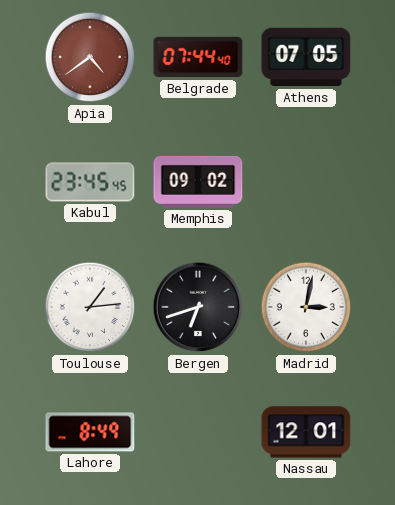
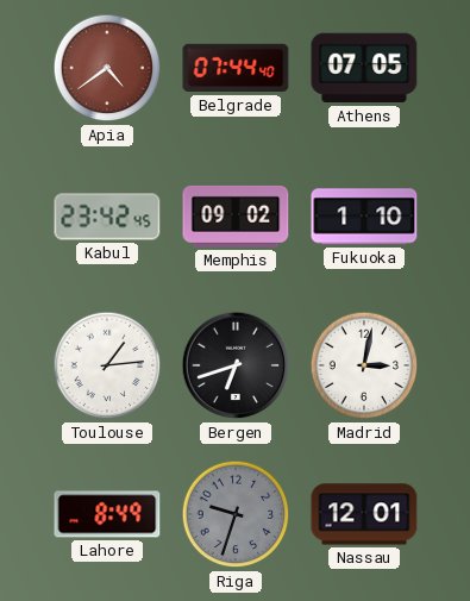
Kabul: 23:45 -> 23:42
Fukuoka: none -> 1:10
Riga: none -> 9:33
